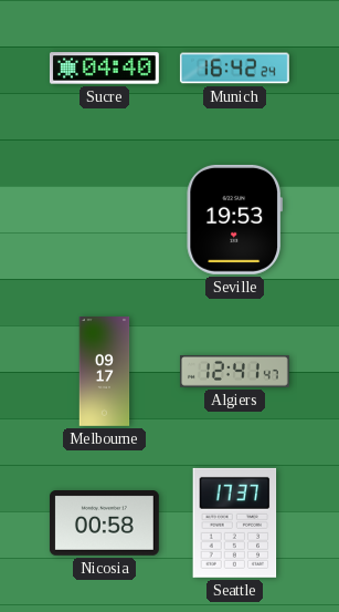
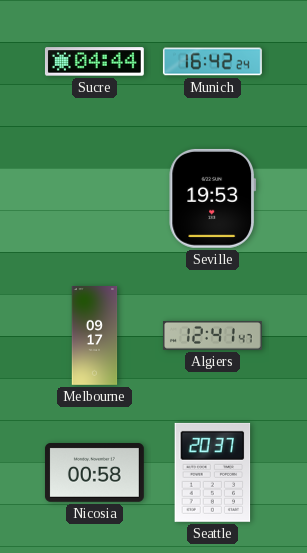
Sucre: 04:40 -> 04:44
Seattle: 17:37 -> 20:37
